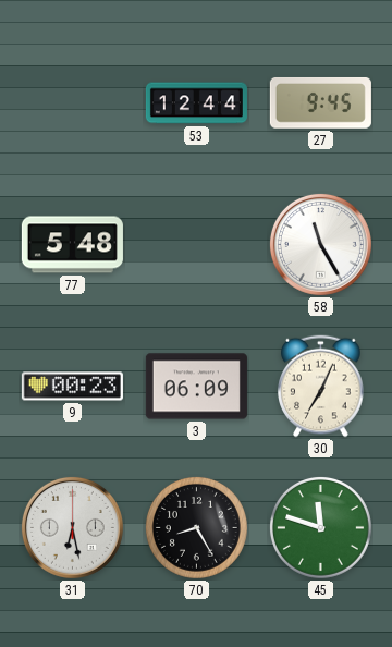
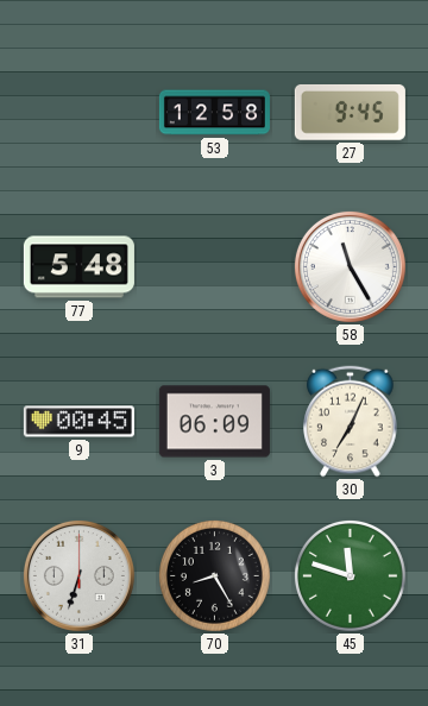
53: 12:44 -> 12:58
9: 00:23 -> 00:45
31: 6:28 -> 6:33
